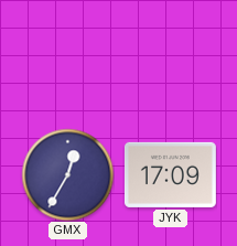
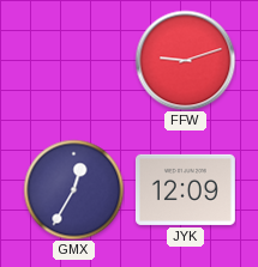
FFW: none -> 9:12
JYK: 17:09 -> 12:09
